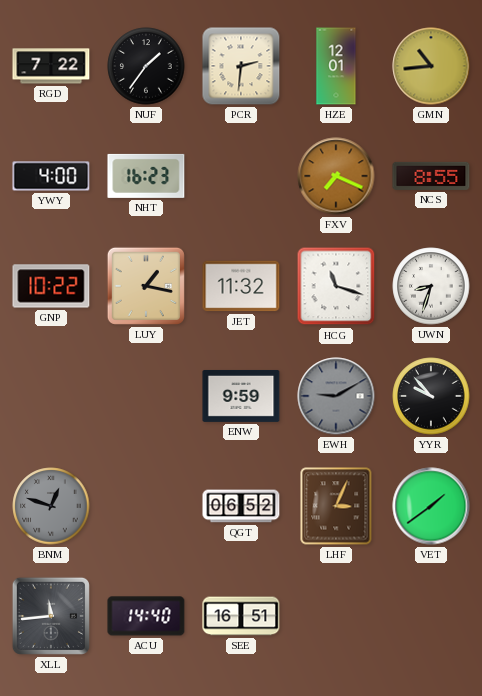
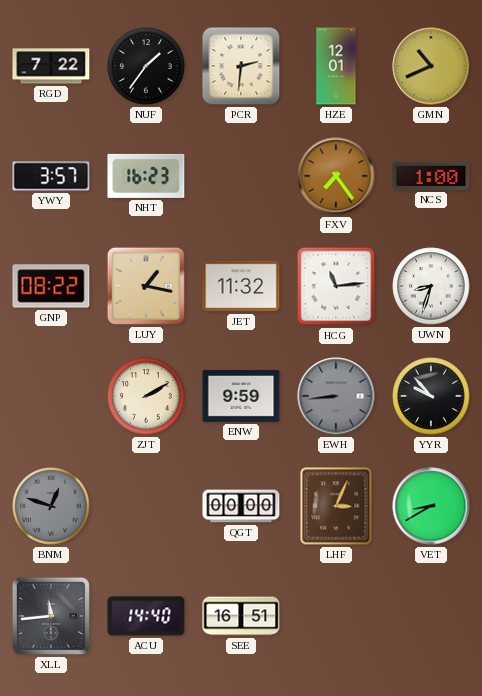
GMN: 10:44 -> 10:41
YWY: 4:00 -> 3:57
FXV: 7:19 -> 7:24
NCS: 8:55 -> 1:00
GNP: 10:22 -> 08:22
HCG: 11:18 -> 11:14
ZJT: none -> 2:10
EWH: 9:10 -> 8:44
QGT: 06:52 -> 00:00
VET: 1:39 -> 8:40
